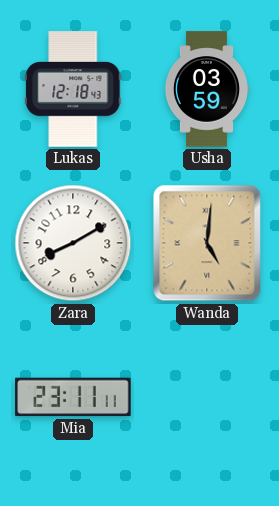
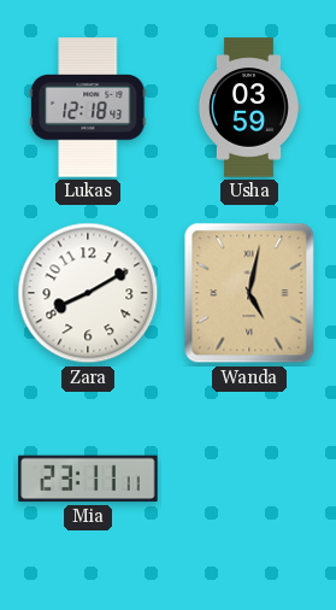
Wanda: 5:01 -> 5:02
